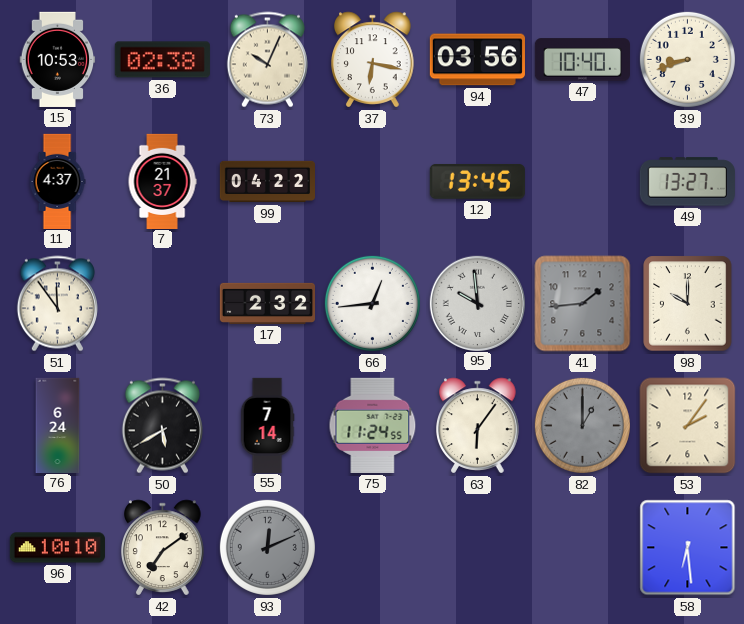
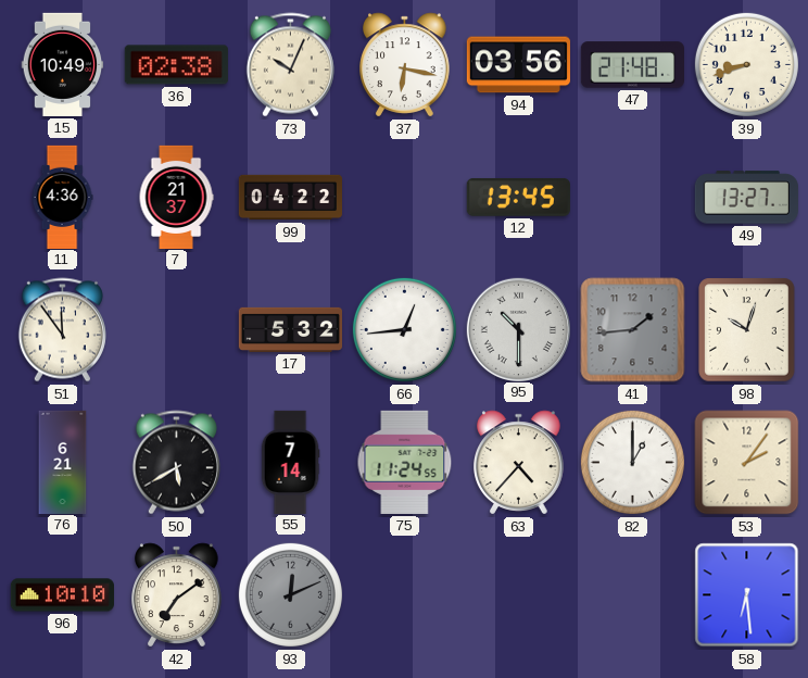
15: 10:53 -> 10:49
47: 10:40 -> 21:48
11: 4:37 -> 4:36
17: 2:32 -> 5:32
95: 9:59 -> 10:30
98: 10:00 -> 10:03
76: 6:24 -> 6:21
63: 6:06 -> 4:37
82 dial: grey -> white
